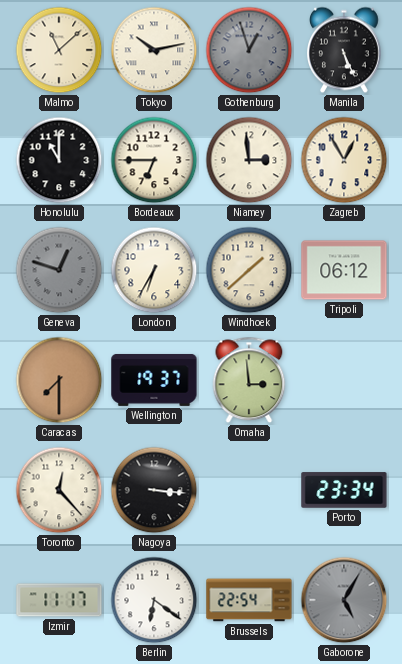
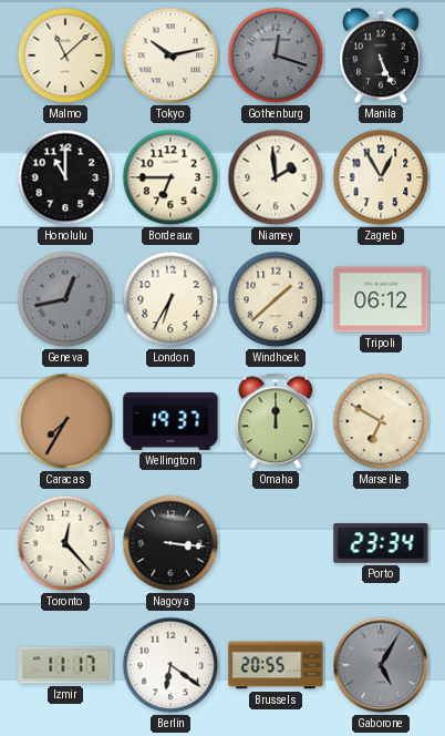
Gothenburg: 12:57 -> 12:18
Niamey: 2:59 -> 1:59
Geneva: 12:48 -> 12:43
Caracas: 7:30 -> 7:35
Omaha: 2:59 -> 12:00
Marseille: none -> 6:50
Brussels: 22:54 -> 20:55
